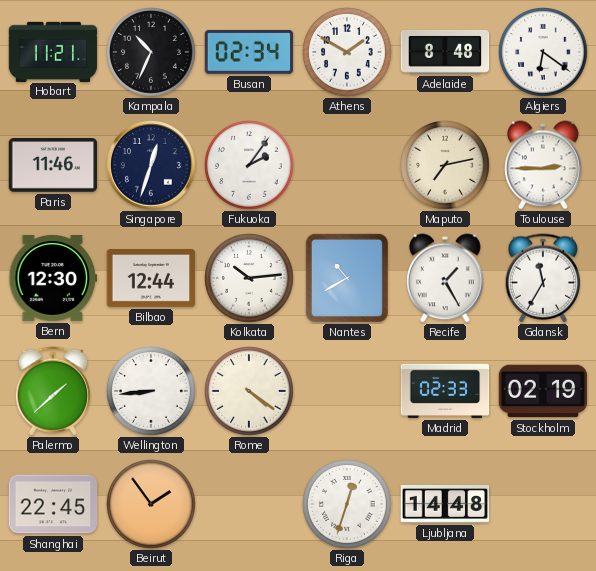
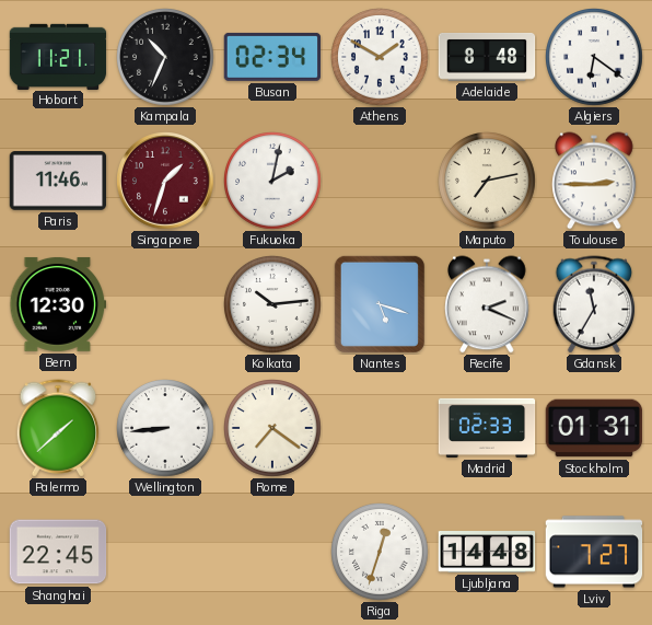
Singapore: 12:33 -> 1:33
Singapore dial: navy -> burgundy
Fukuoka: 2:06 -> 2:02
Bilbao: 12:44 -> none
Nantes: 10:40 -> 5:18
Recife: 1:25 -> 2:19
Rome: 4:21 -> 7:21
Stockholm: 02:19 -> 01:31
Beirut: 1:54 -> none
Lviv: none -> 7:27
